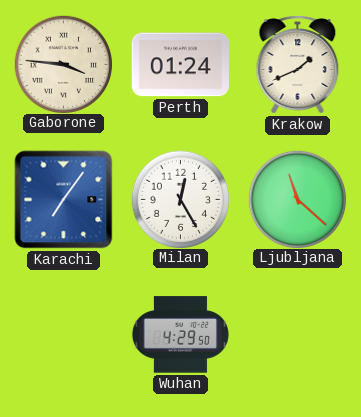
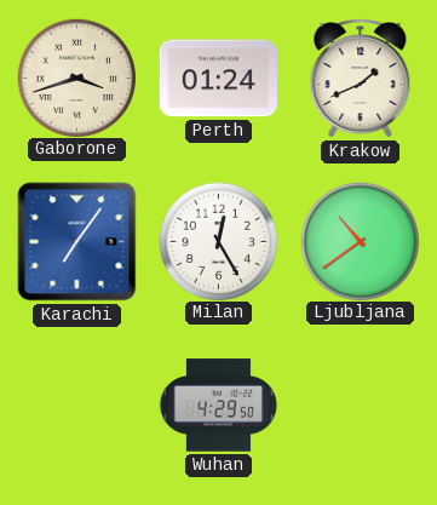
Gaborone: 3:46 -> 3:42
Ljubljana: 11:22 -> 10:39
